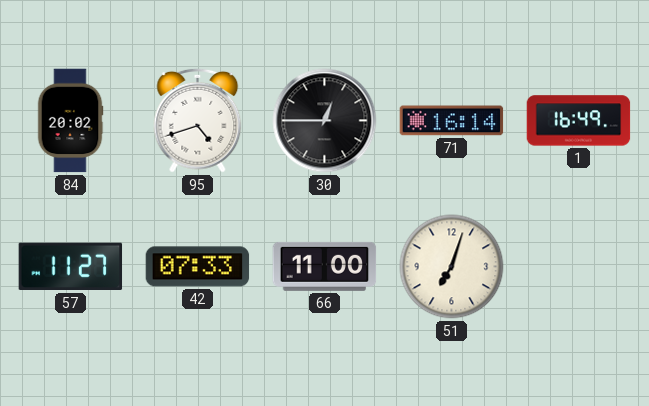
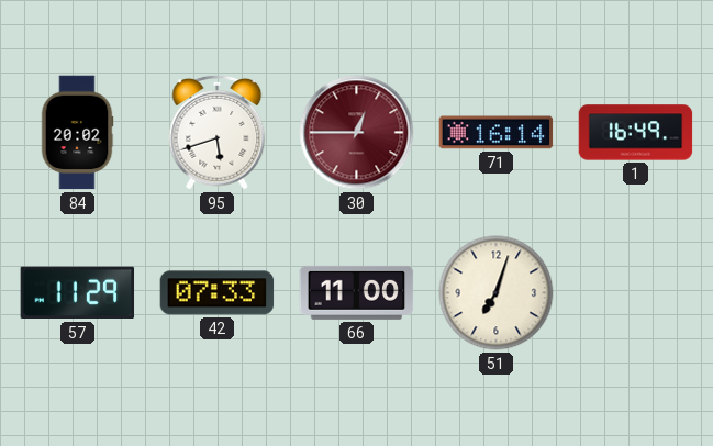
95: 4:42 -> 5:42
30 dial: black -> burgundy
57: 11:27 -> 11:29
